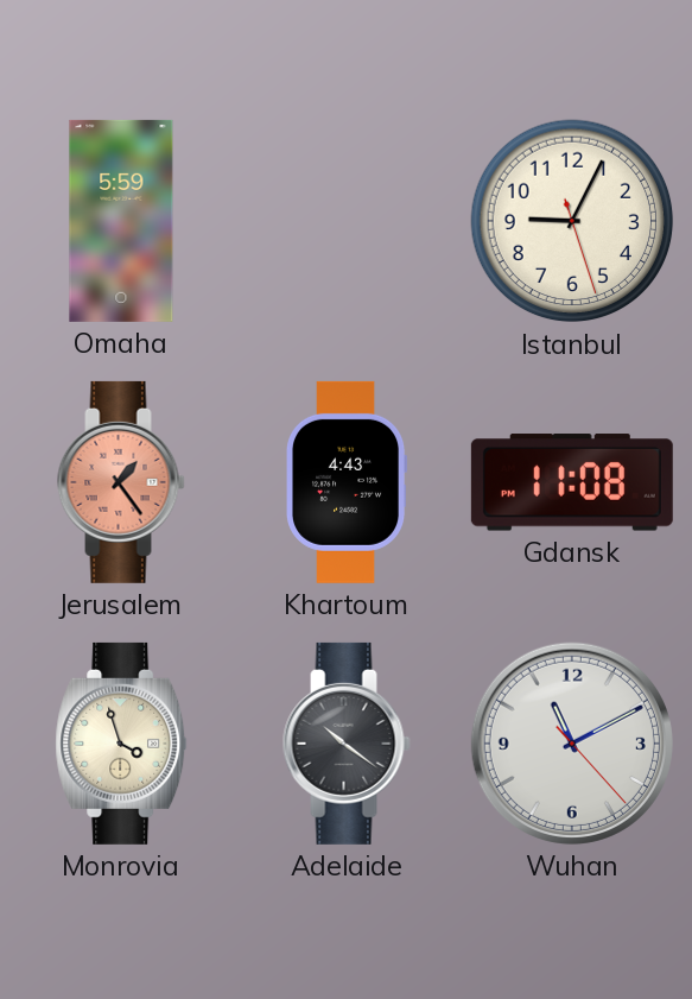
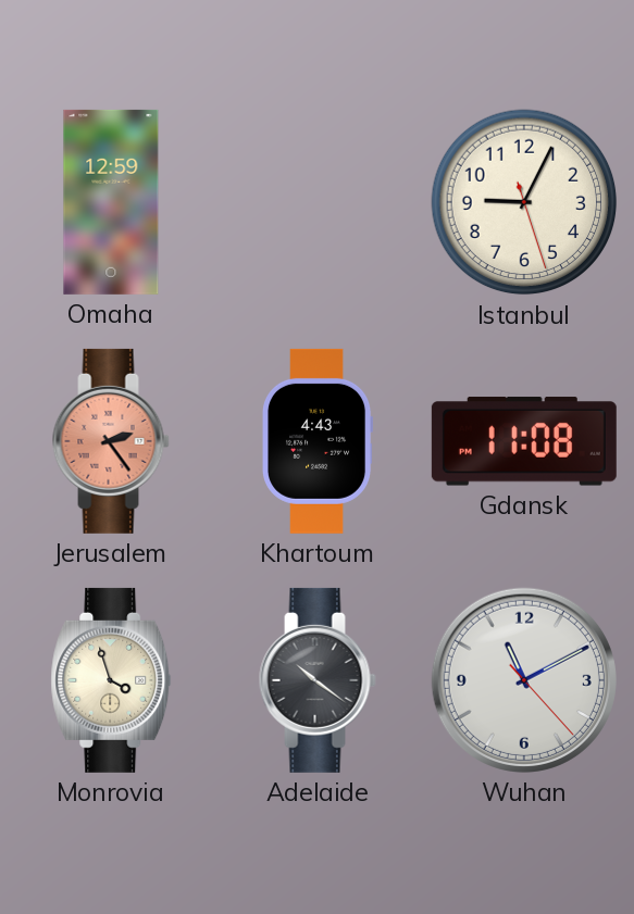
Omaha: 5:59 -> 12:59
Jerusalem: 1:24 -> 2:24
